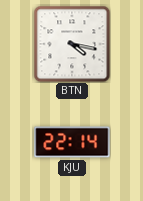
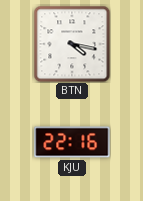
KJU: 22:14 -> 22:16
